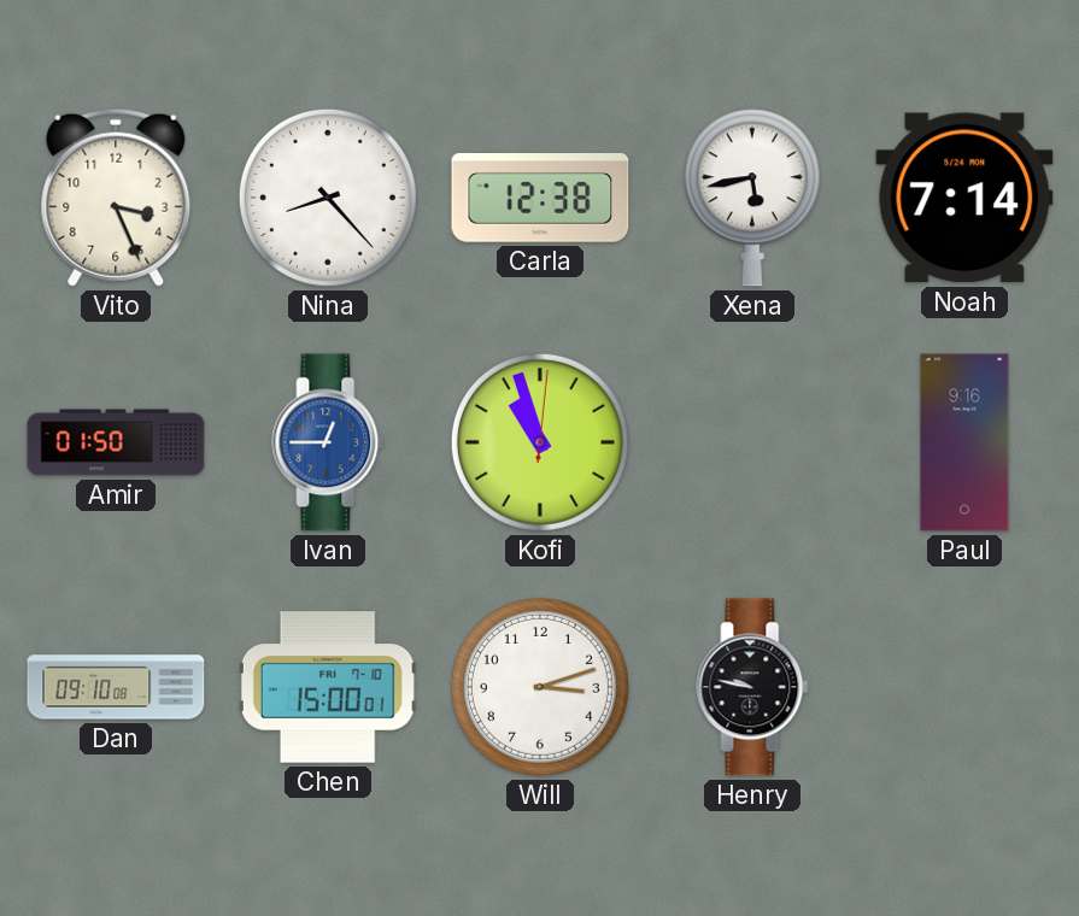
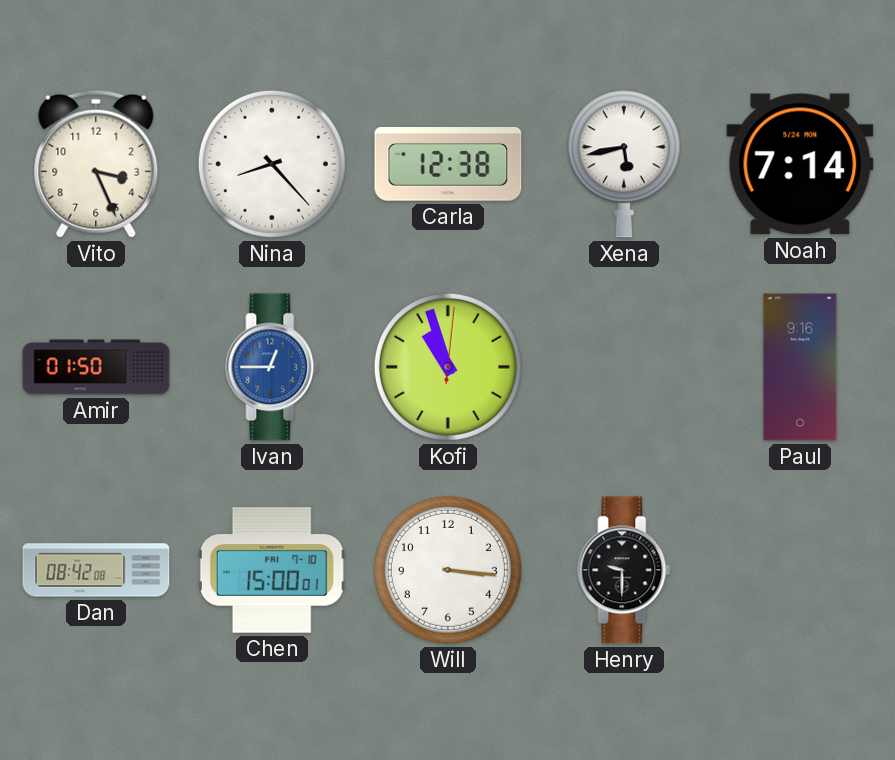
Dan: 09:10 -> 08:42
Will: 3:12 -> 3:16
Henry: 9:47 -> 9:30
